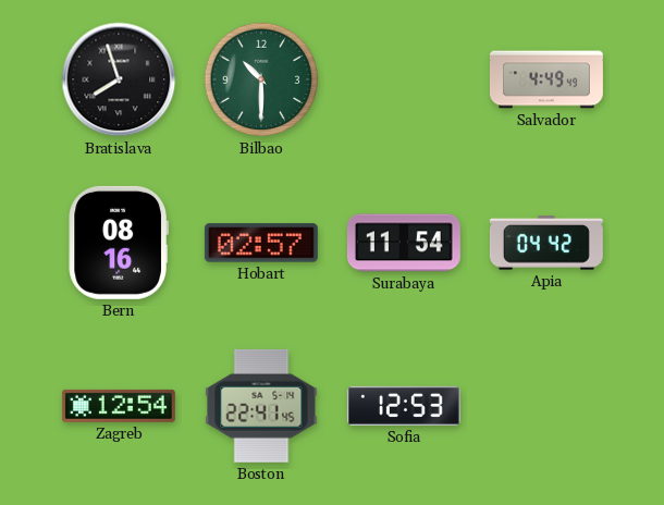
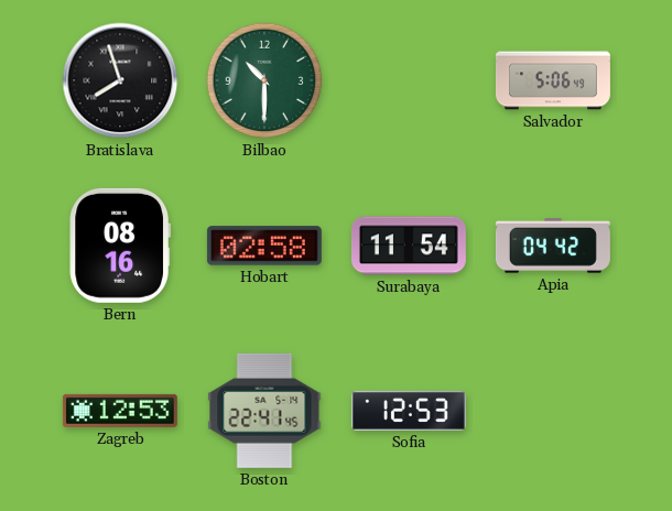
Salvador: 4:49 -> 5:06
Hobart: 02:57 -> 02:58
Zagreb: 12:54 -> 12:53
